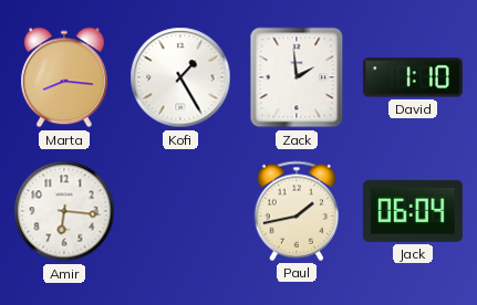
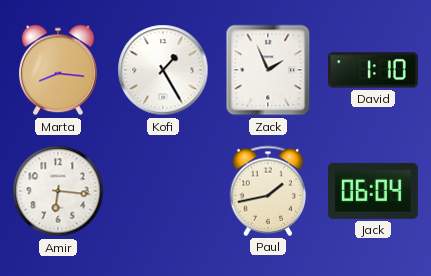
Zack: 1:59 -> 1:56
